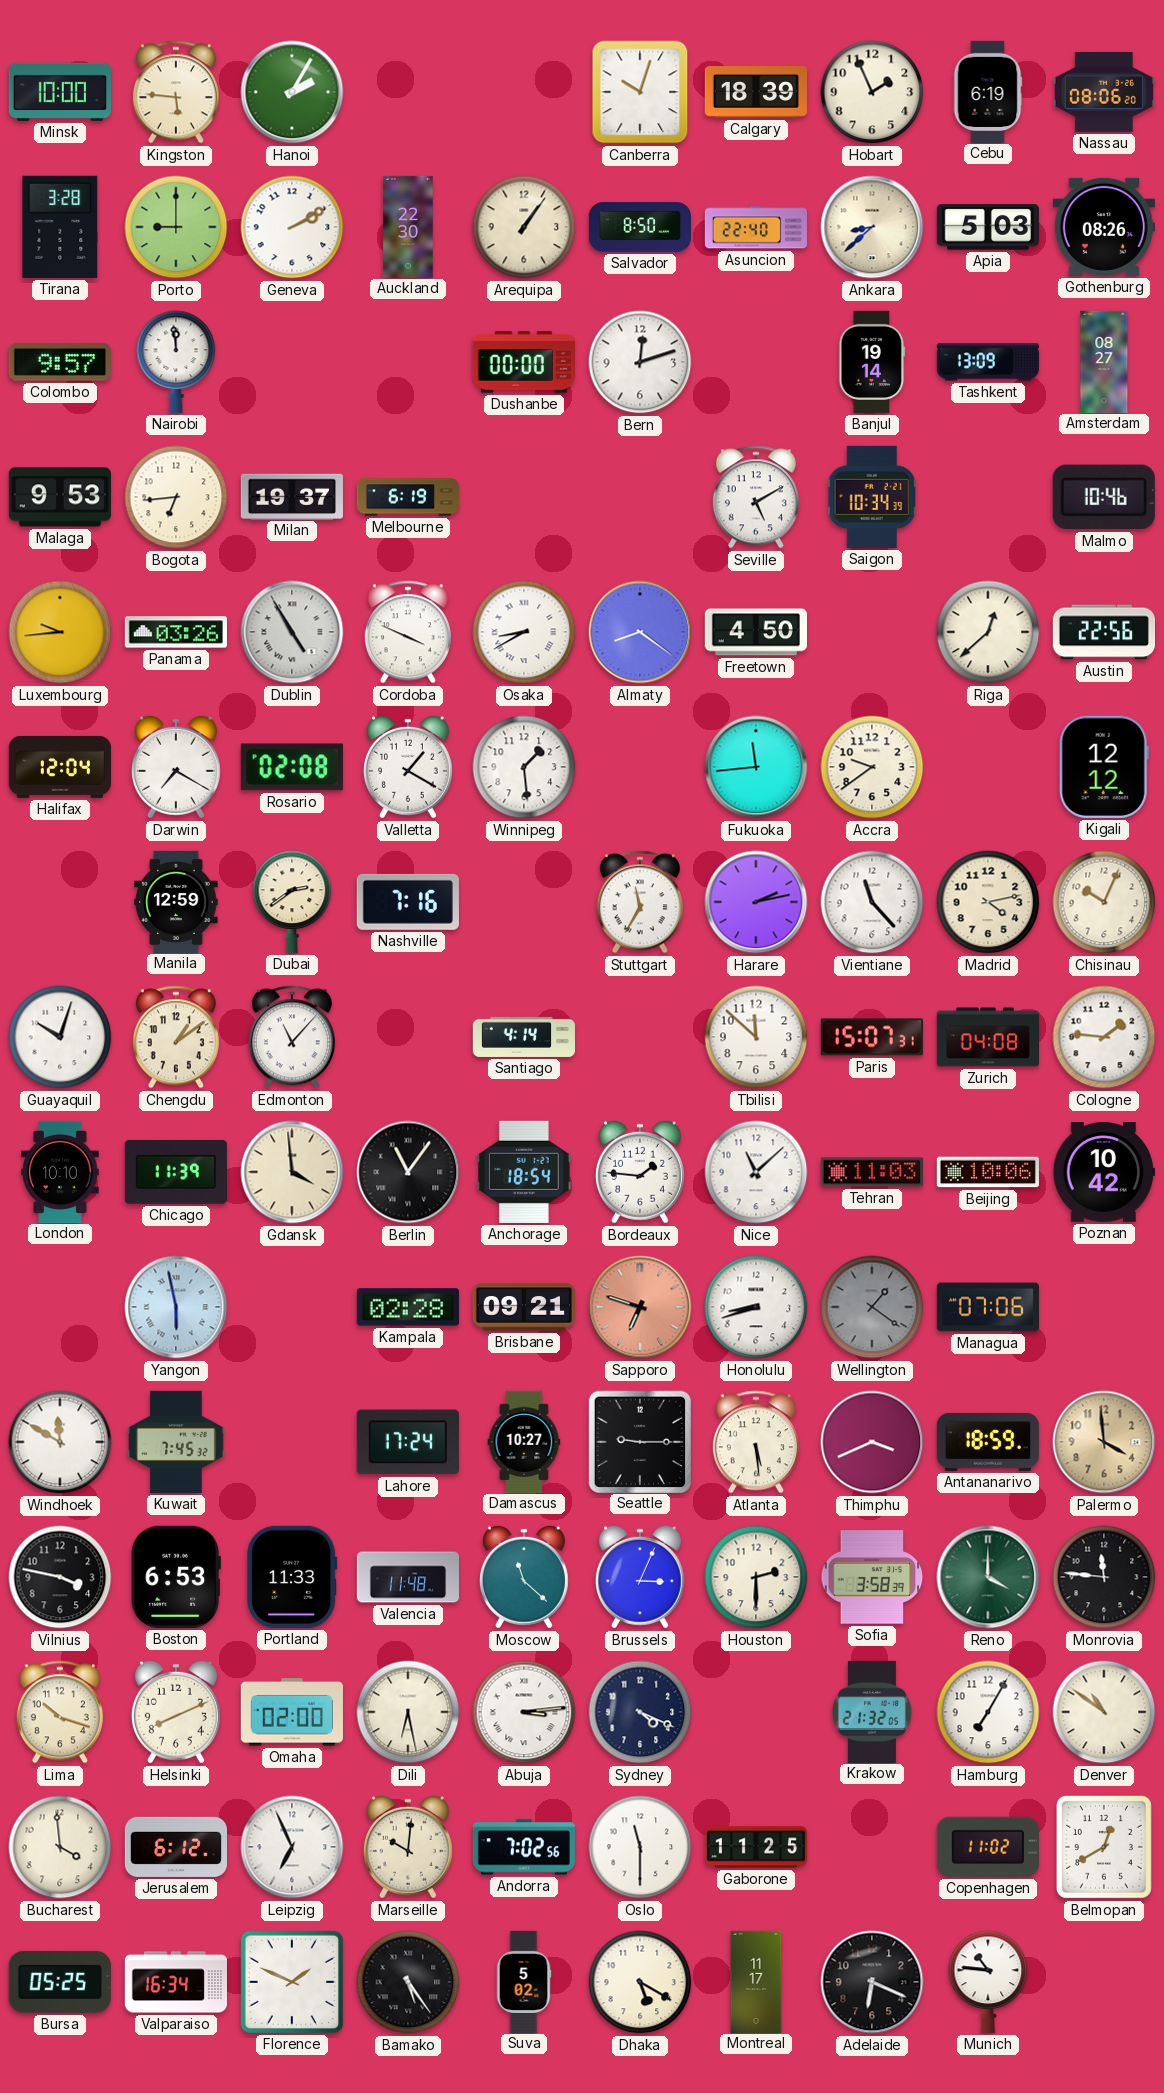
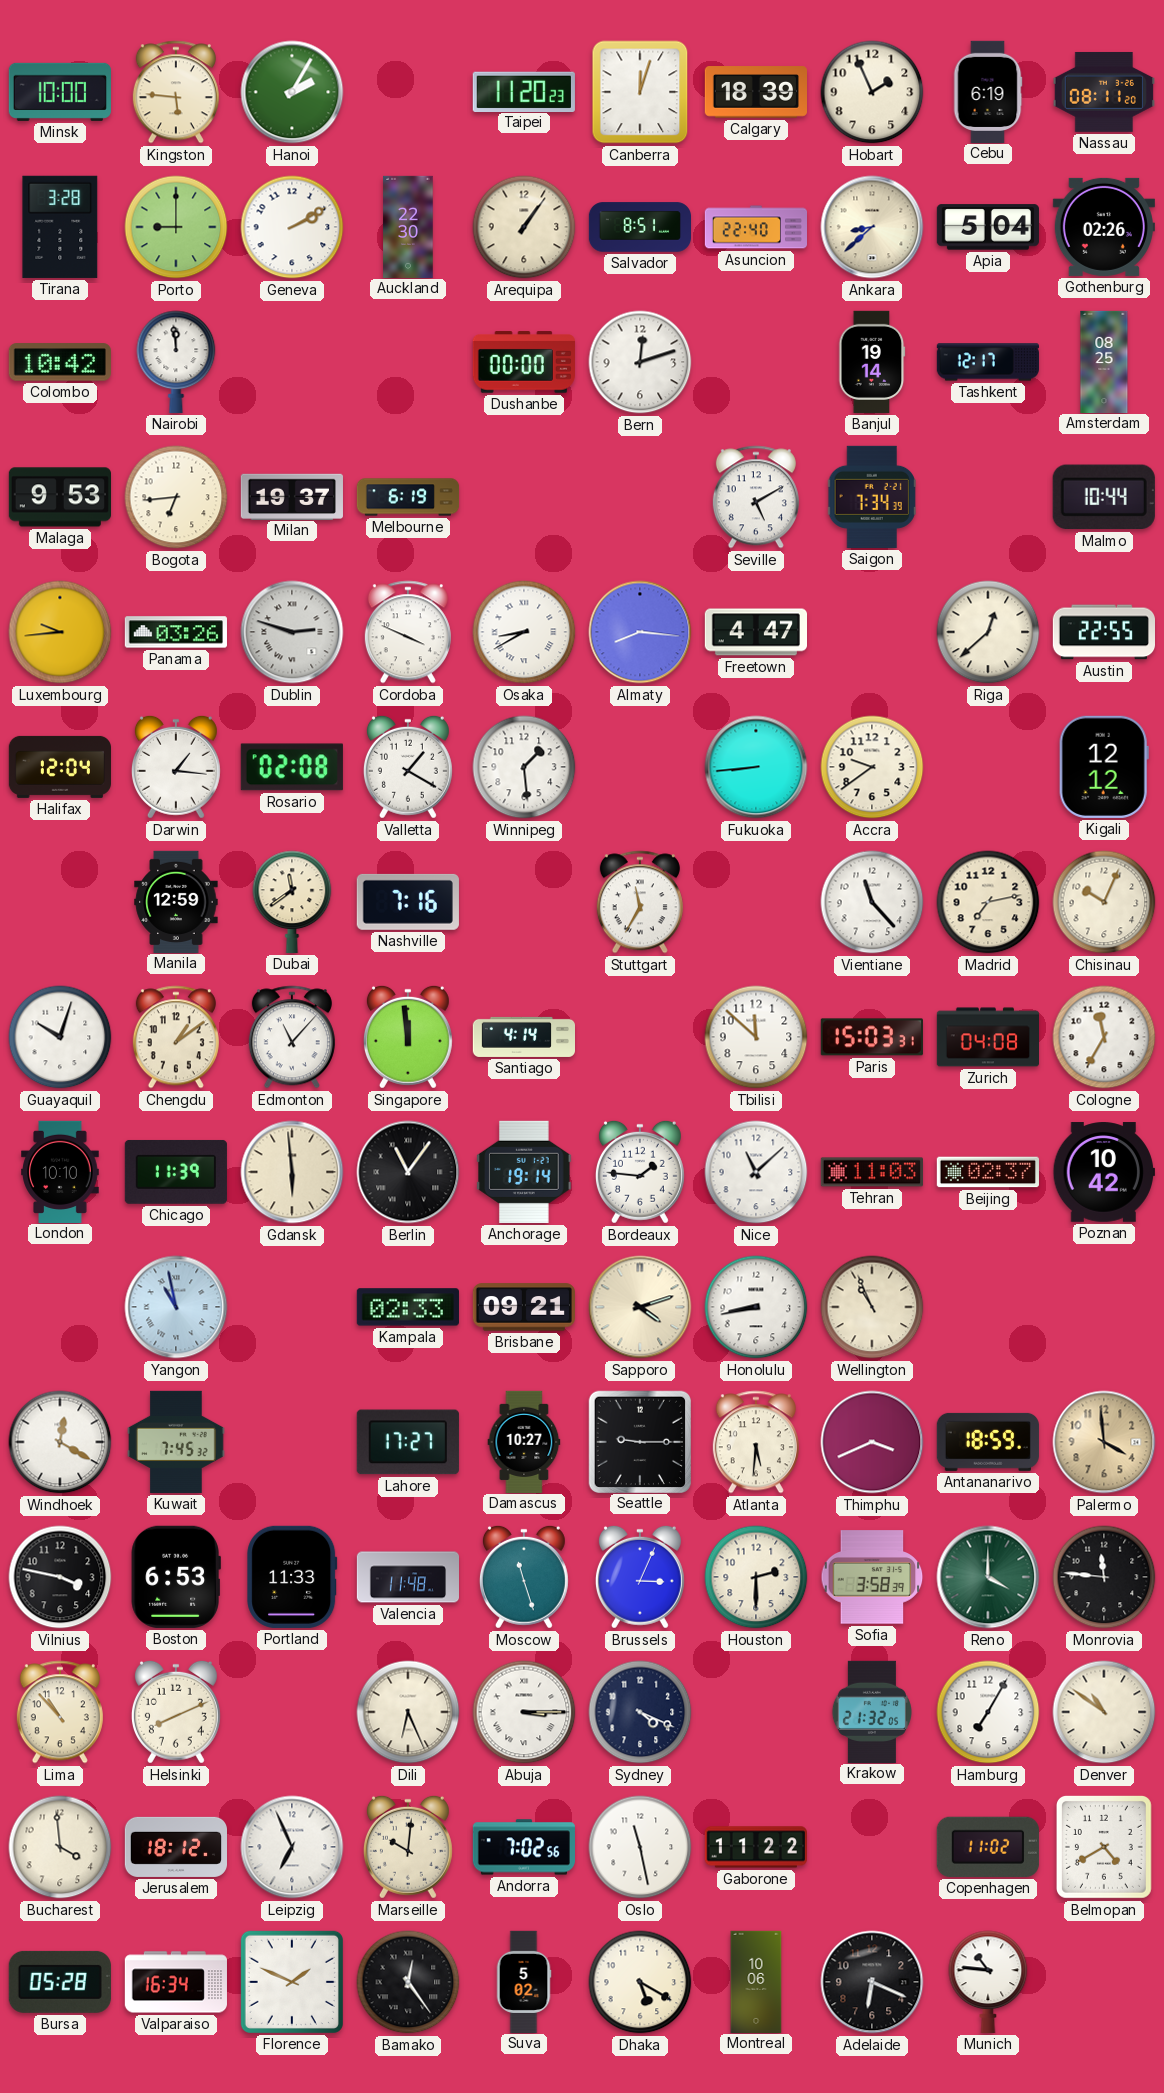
Taipei: none -> 11:20
Canberra: 10:03 -> 12:03
Nassau: 08:06 -> 08:11
Salvador: 8:50 -> 8:51
Apia: 5:03 -> 5:04
Gothenburg: 08:26 -> 02:26
Colombo: 9:57 -> 10:42
Tashkent: 13:09 -> 12:17
Amsterdam: 08:27 -> 08:25
Saigon: 10:34 -> 7:34
Malmo: 10:46 -> 10:44
Dublin: 4:55 -> 2:48
Almaty: 8:21 -> 8:16
Freetown: 4:50 -> 4:47
Austin: 22:56 -> 22:55
Darwin: 7:20 -> 1:16
Fukuoka: 11:44 -> 8:44
Dubai: 2:39 -> 11:39
Harare: 2:13 -> none
Madrid: 4:13 -> 7:13
Singapore: none -> 11:59
Paris: 15:07 -> 15:03
Cologne: 1:46 -> 11:35
Gdansk: 3:59 -> 5:59
Anchorage: 18:54 -> 19:14
Beijing: 10:06 -> 02:37
Yangon: 5:58 -> 10:58
Kampala: 02:28 -> 02:33
Sapporo: 6:48 -> 4:12
Sapporo dial: salmon -> cream
Honolulu: 8:42 -> 8:43
Wellington: 1:21 -> 10:56
Wellington dial: grey -> cream
Managua: 07:06 -> none
Windhoek: 11:50 -> 12:20
Lahore: 17:24 -> 17:27
Atlanta: 5:29 -> 5:31
Moscow: 11:22 -> 11:27
Lima: 10:18 -> 10:53
Omaha: 02:00 -> none
Dili: 6:28 -> 6:26
Abuja: 3:14 -> 3:15
Jerusalem: 6:12 -> 18:12
Oslo: 11:30 -> 11:28
Gaborone: 11:25 -> 11:22
Belmopan: 12:40 -> 4:40
Bursa: 05:25 -> 05:28
Bamako: 5:24 -> 12:24
Montreal: 11:17 -> 10:06
